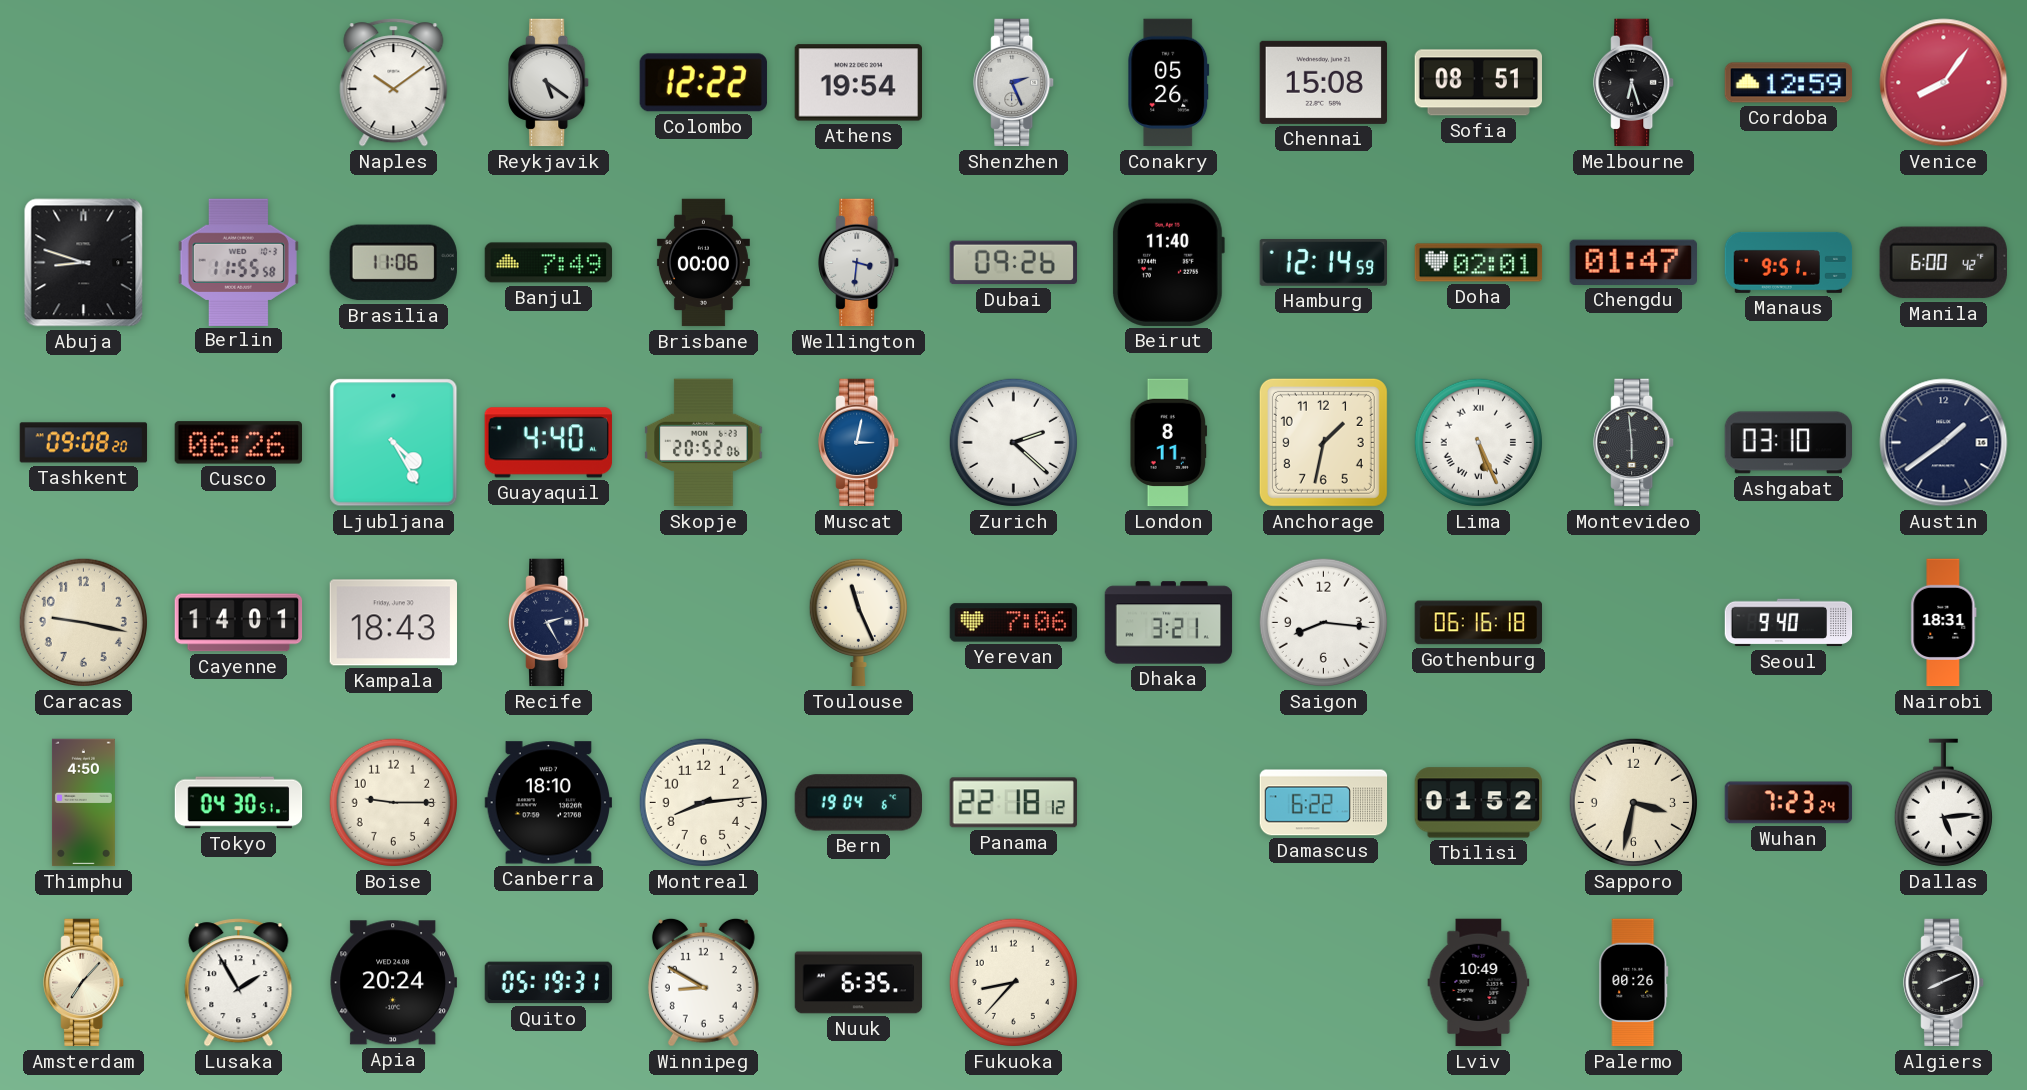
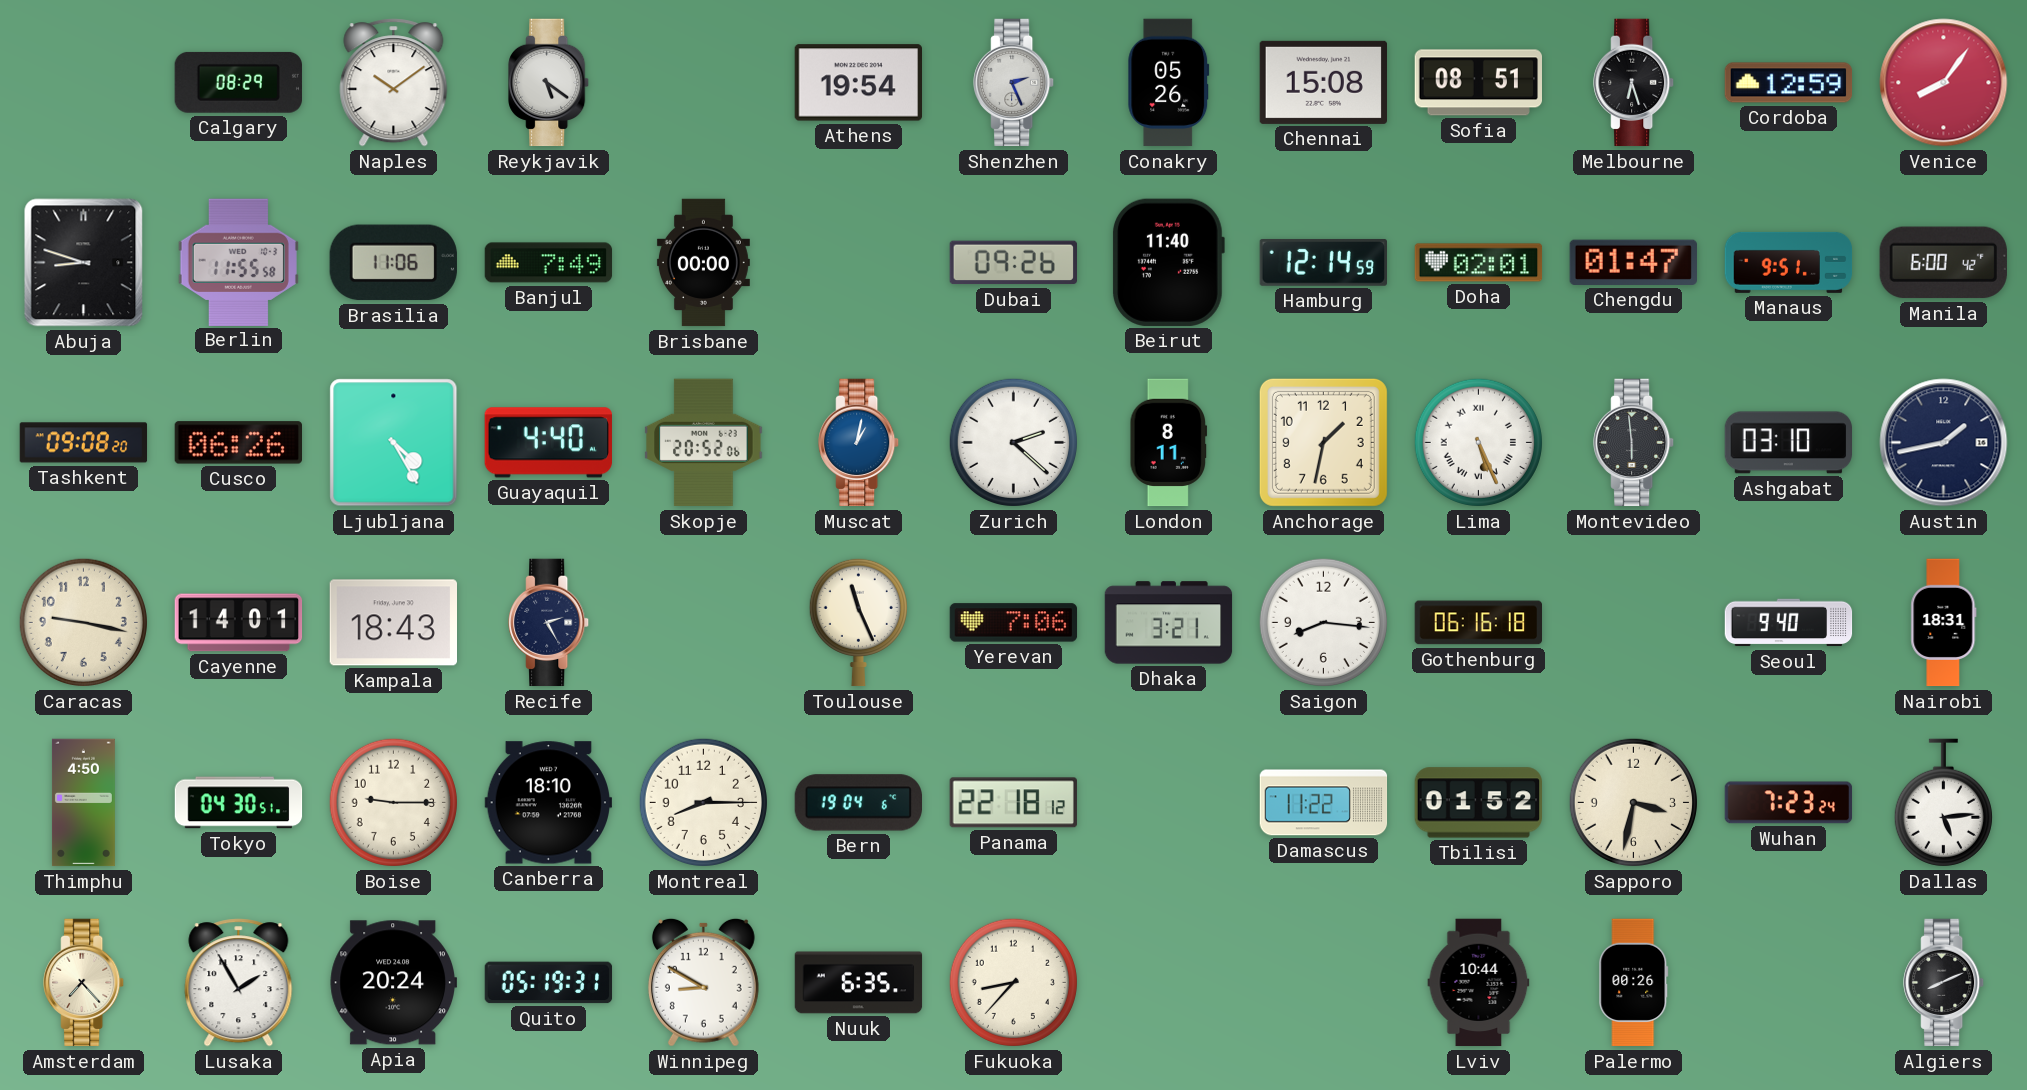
Calgary: none -> 08:29
Colombo: 12:22 -> none
Wellington: 3:31 -> none
Muscat: 3:02 -> 1:02
Austin: 1:39 -> 1:43
Montreal: 8:14 -> 8:15
Damascus: 6:22 -> 11:22
Amsterdam: 7:07 -> 7:23
Lviv: 10:49 -> 10:44
